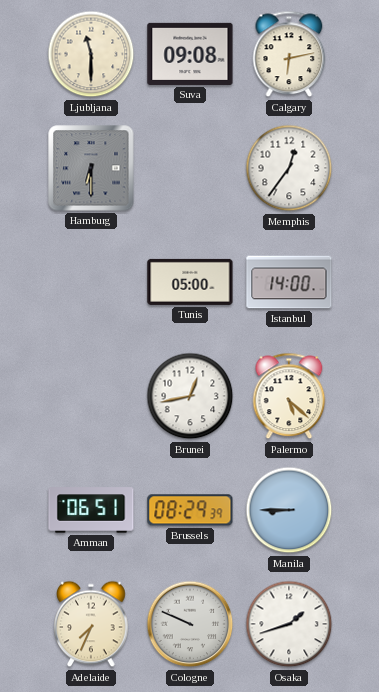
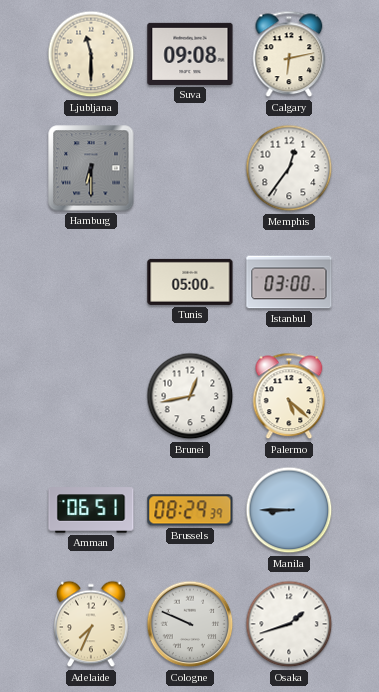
Istanbul: 14:00 -> 03:00
